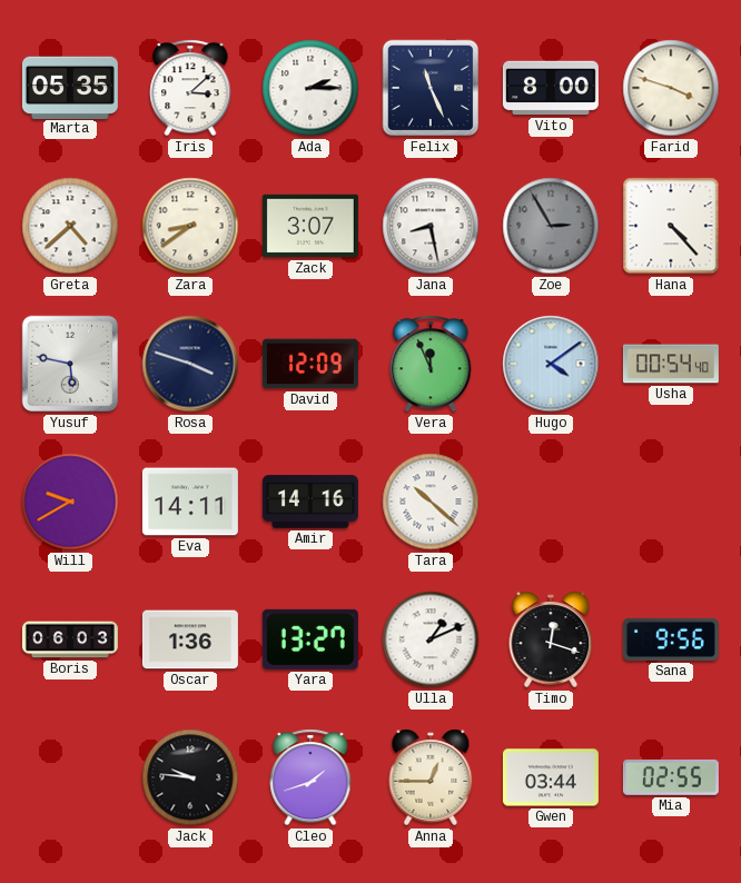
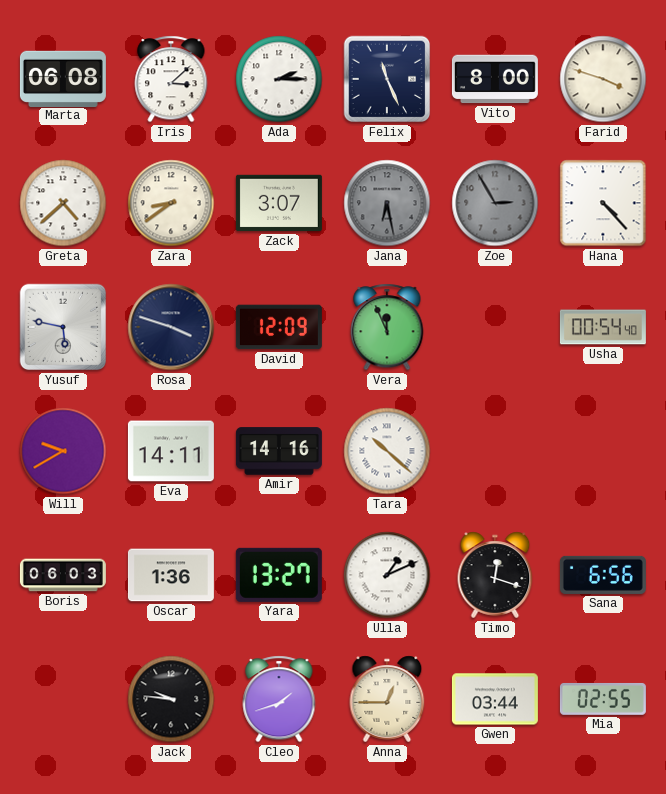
Marta: 05:35 -> 06:08
Jana: 8:28 -> 6:28
Jana dial: white -> grey
Hugo: 4:09 -> none
Sana: 9:56 -> 6:56
